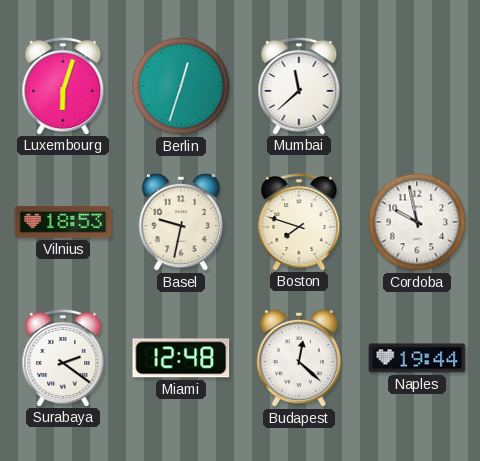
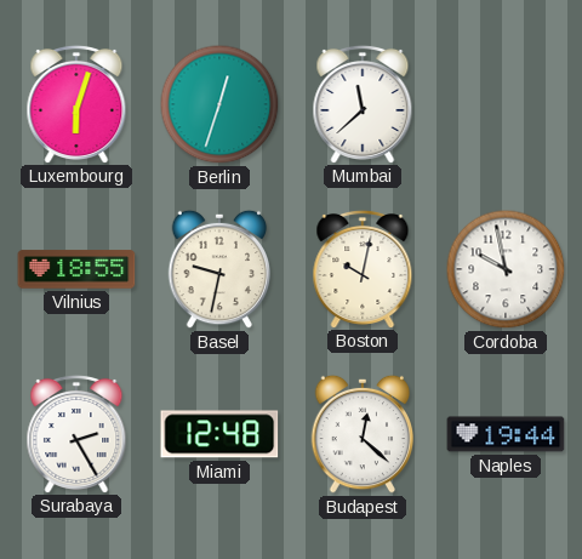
Vilnius: 18:53 -> 18:55
Boston: 7:48 -> 10:02
Surabaya: 2:21 -> 2:25
